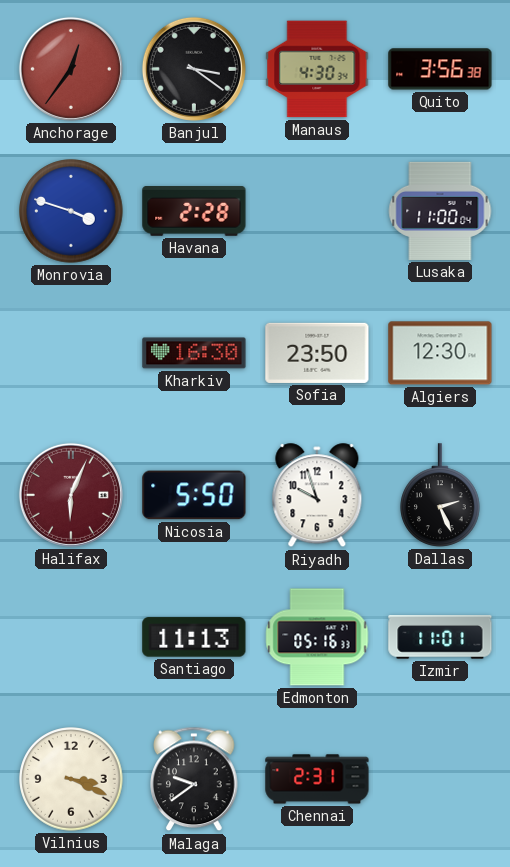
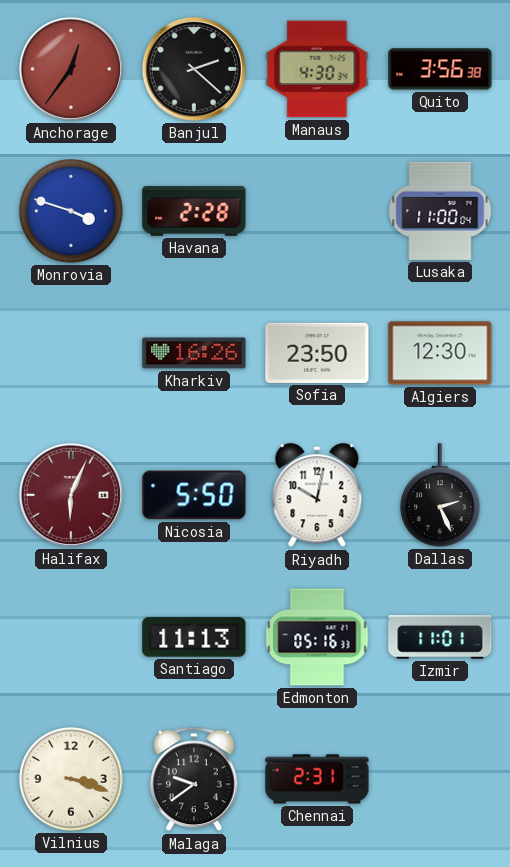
Banjul: 3:21 -> 2:22
Kharkiv: 16:30 -> 16:26
Riyadh: 9:57 -> 10:02
Vilnius: 3:19 -> 3:18
